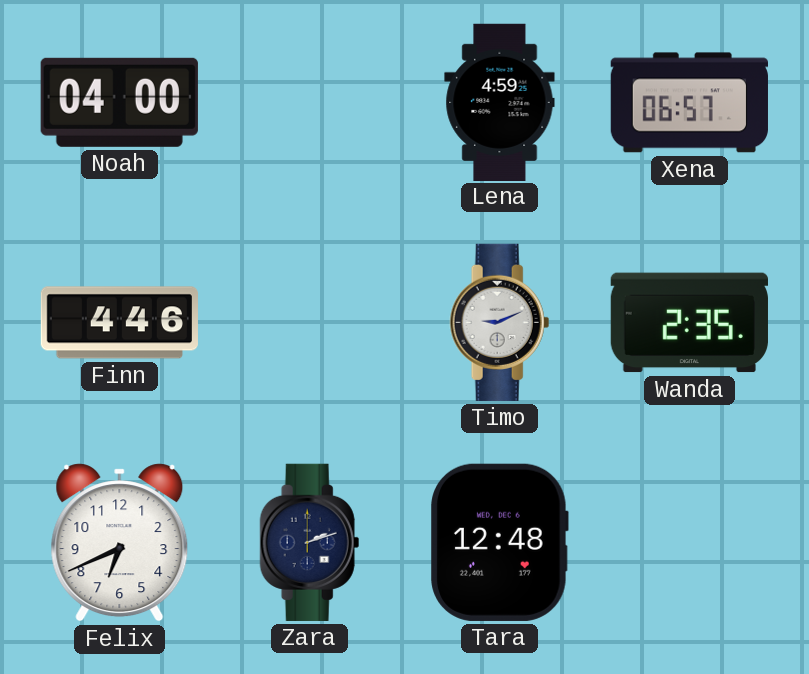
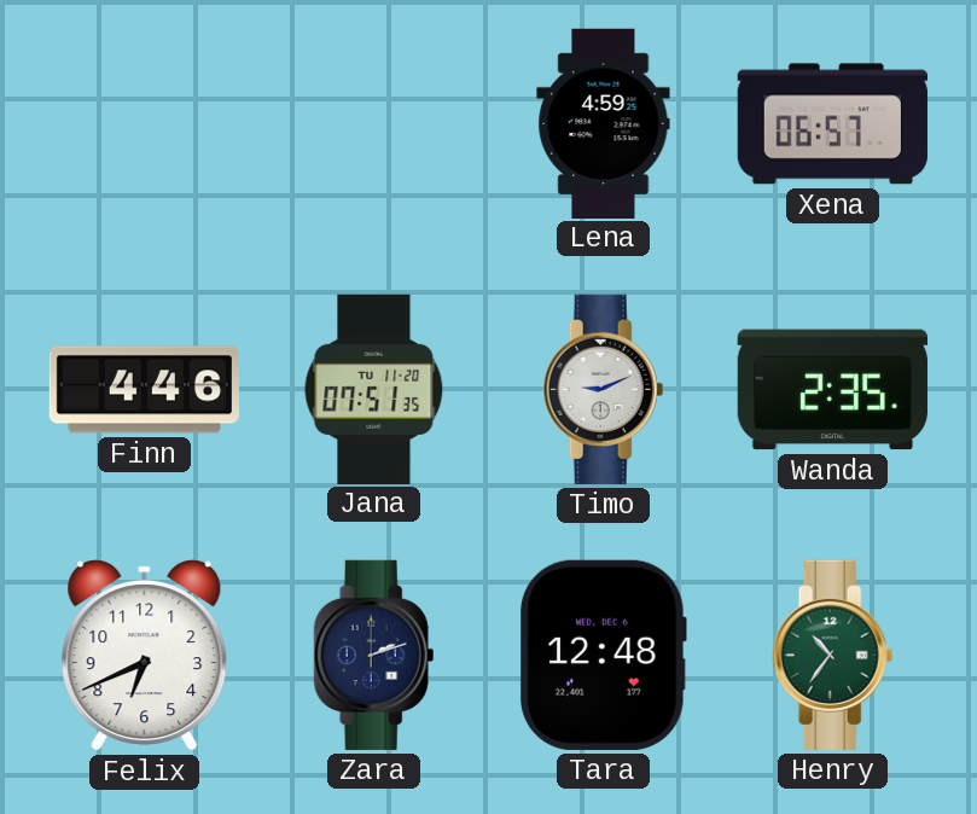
Noah: 04:00 -> none
Jana: none -> 07:51
Henry: none -> 10:36
